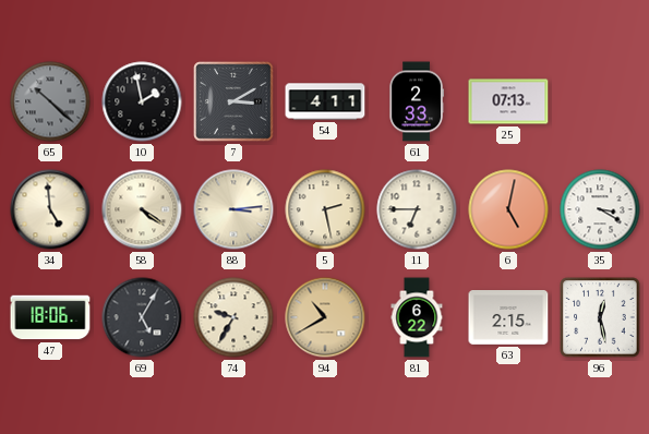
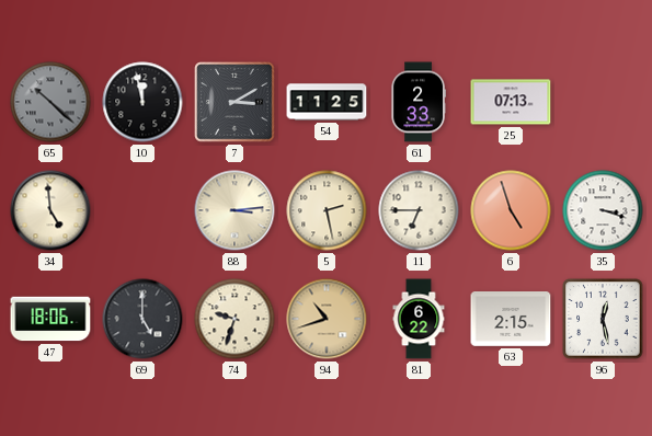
10: 1:58 -> 11:58
54: 4:11 -> 11:25
58: 4:21 -> none
6: 5:02 -> 4:57
35: 3:20 -> 3:18
69: 5:05 -> 5:00
74: 9:35 -> 9:33
94: 10:40 -> 10:42
